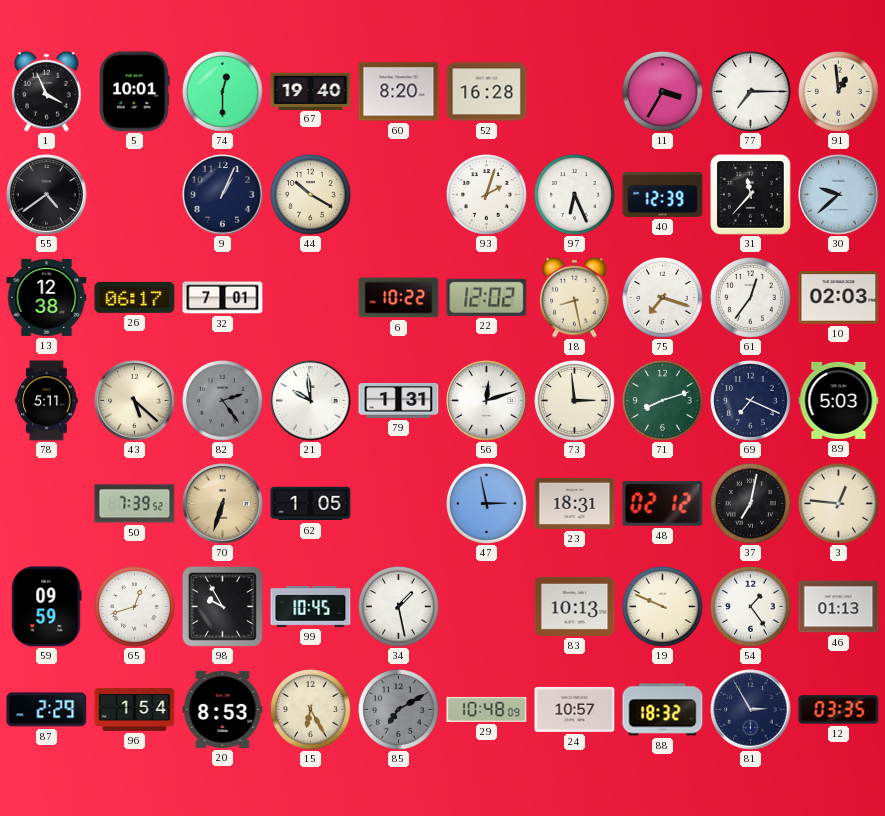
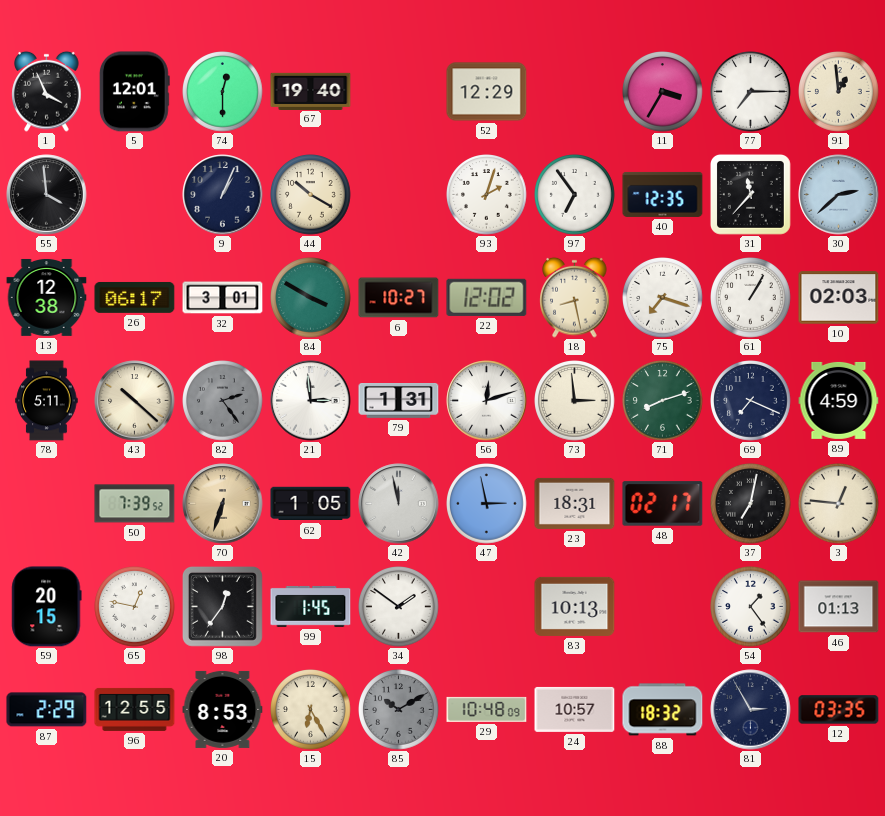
5: 10:01 -> 12:01
60: 8:20 -> none
52: 16:28 -> 12:29
55: 4:39 -> 3:59
97: 6:26 -> 6:54
40: 12:39 -> 12:35
30: 9:38 -> 2:38
32: 7:01 -> 3:01
84: none -> 3:50
6: 10:22 -> 10:27
61: 12:36 -> 1:05
43: 5:22 -> 10:22
21: 9:59 -> 2:59
89: 5:03 -> 4:59
42: none -> 11:58
48: 02:12 -> 02:17
59: 09:59 -> 20:15
65: 12:42 -> 12:47
98: 9:55 -> 12:36
99: 10:45 -> 1:45
34: 1:28 -> 1:51
19: 9:49 -> none
96: 1:54 -> 12:55
85: 7:10 -> 10:10
